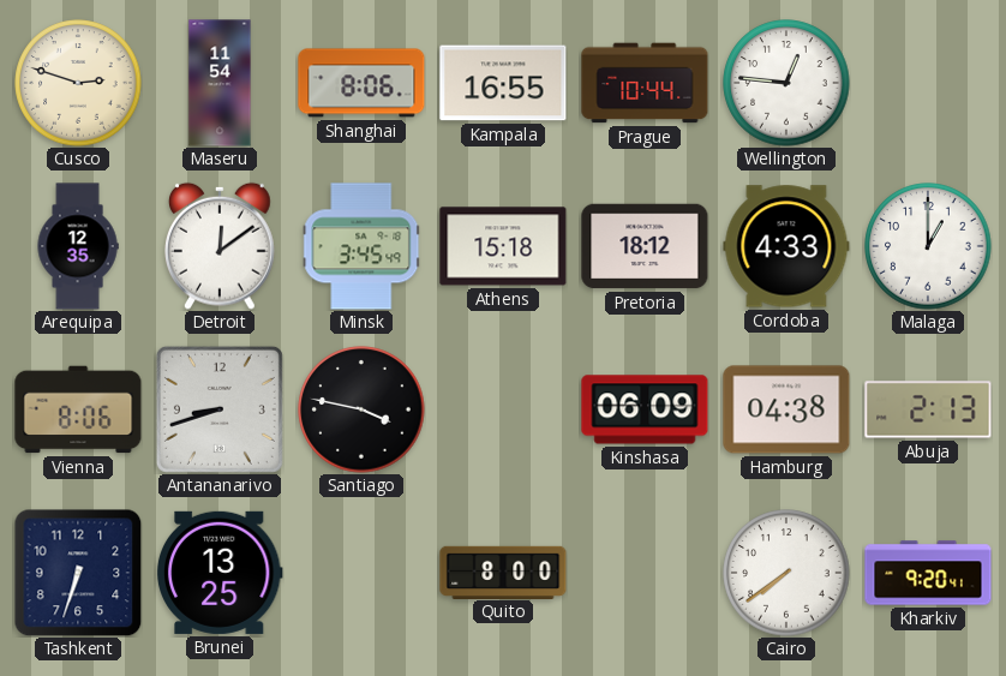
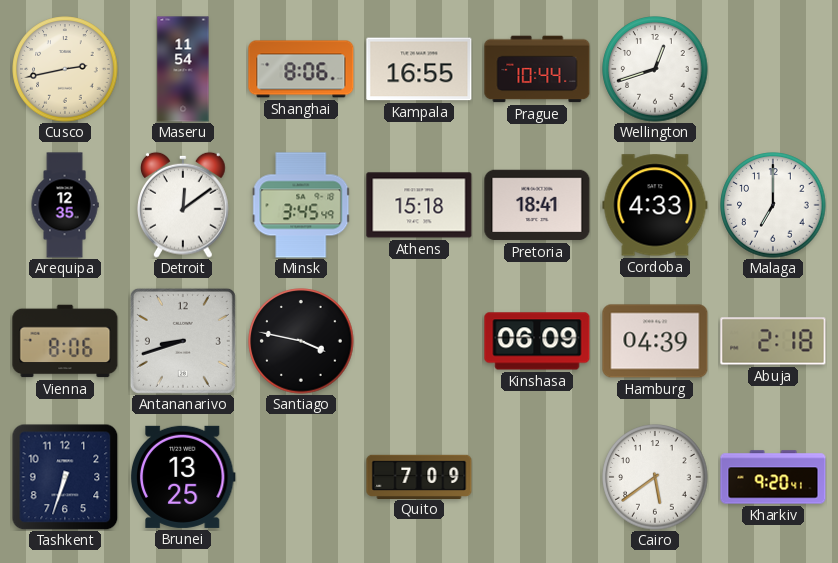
Cusco: 2:48 -> 2:43
Wellington: 12:46 -> 12:42
Pretoria: 18:12 -> 18:41
Malaga: 1:00 -> 7:00
Hamburg: 04:38 -> 04:39
Abuja: 2:13 -> 2:18
Quito: 8:00 -> 7:09
Cairo: 7:39 -> 5:39
